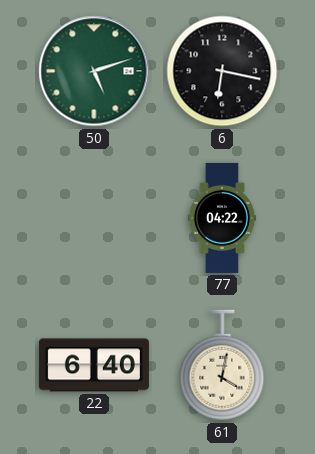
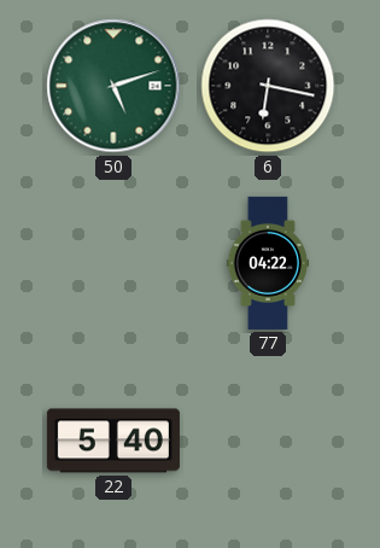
22: 6:40 -> 5:40
61: 4:02 -> none
